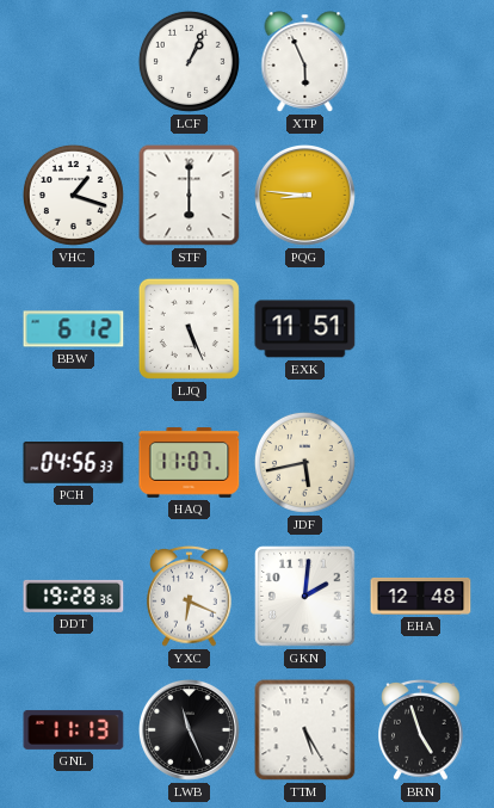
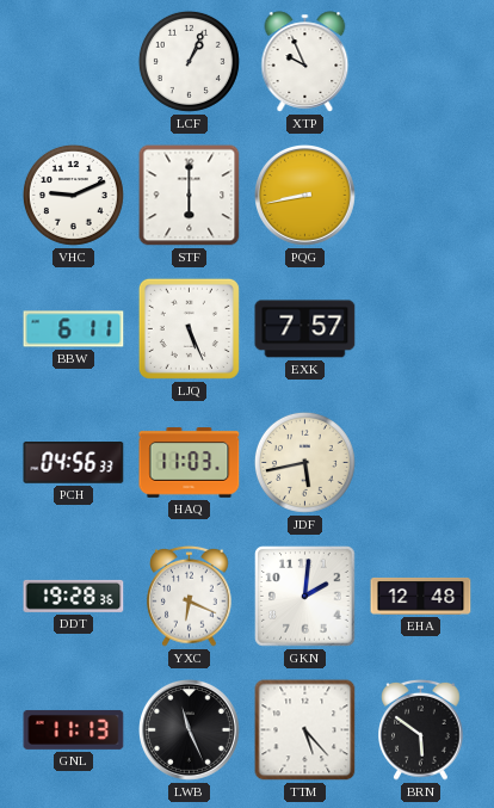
XTP: 5:56 -> 9:56
VHC: 1:18 -> 9:11
PQG: 8:46 -> 8:43
BBW: 6:12 -> 6:11
EXK: 11:51 -> 7:57
HAQ: 11:07 -> 11:03
TTM: 5:25 -> 5:23
BRN: 4:57 -> 5:51
